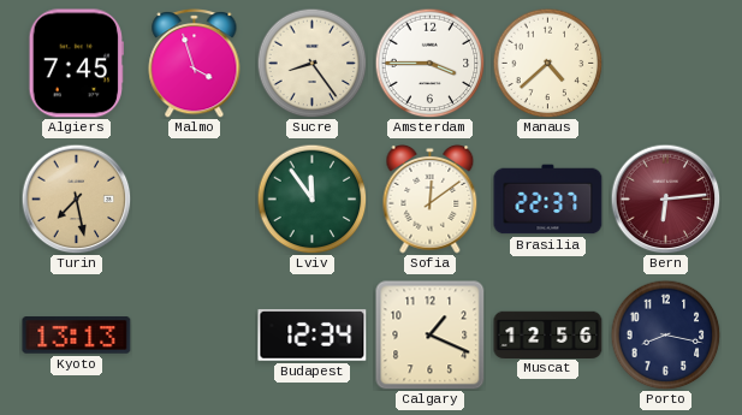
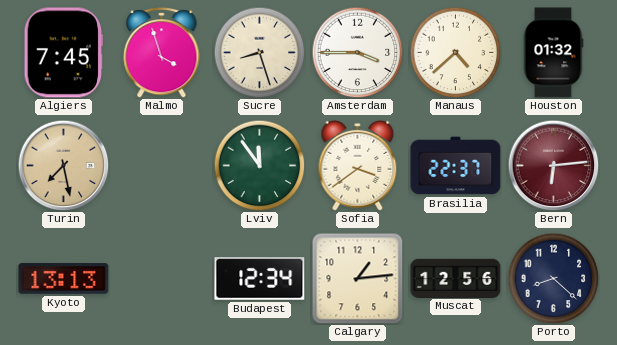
Sucre: 8:24 -> 8:27
Houston: none -> 01:32
Sofia: 12:09 -> 3:39
Calgary: 1:19 -> 1:14
Porto: 8:17 -> 8:22
